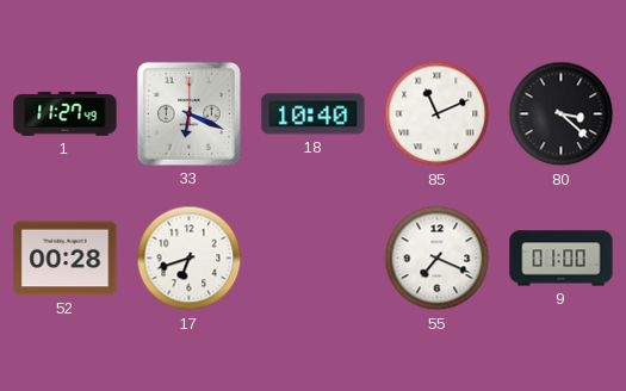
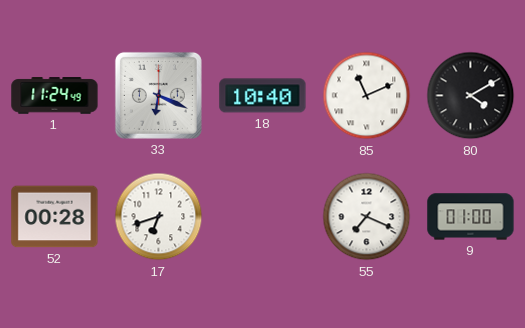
1: 11:27 -> 11:24
80: 3:22 -> 4:10
